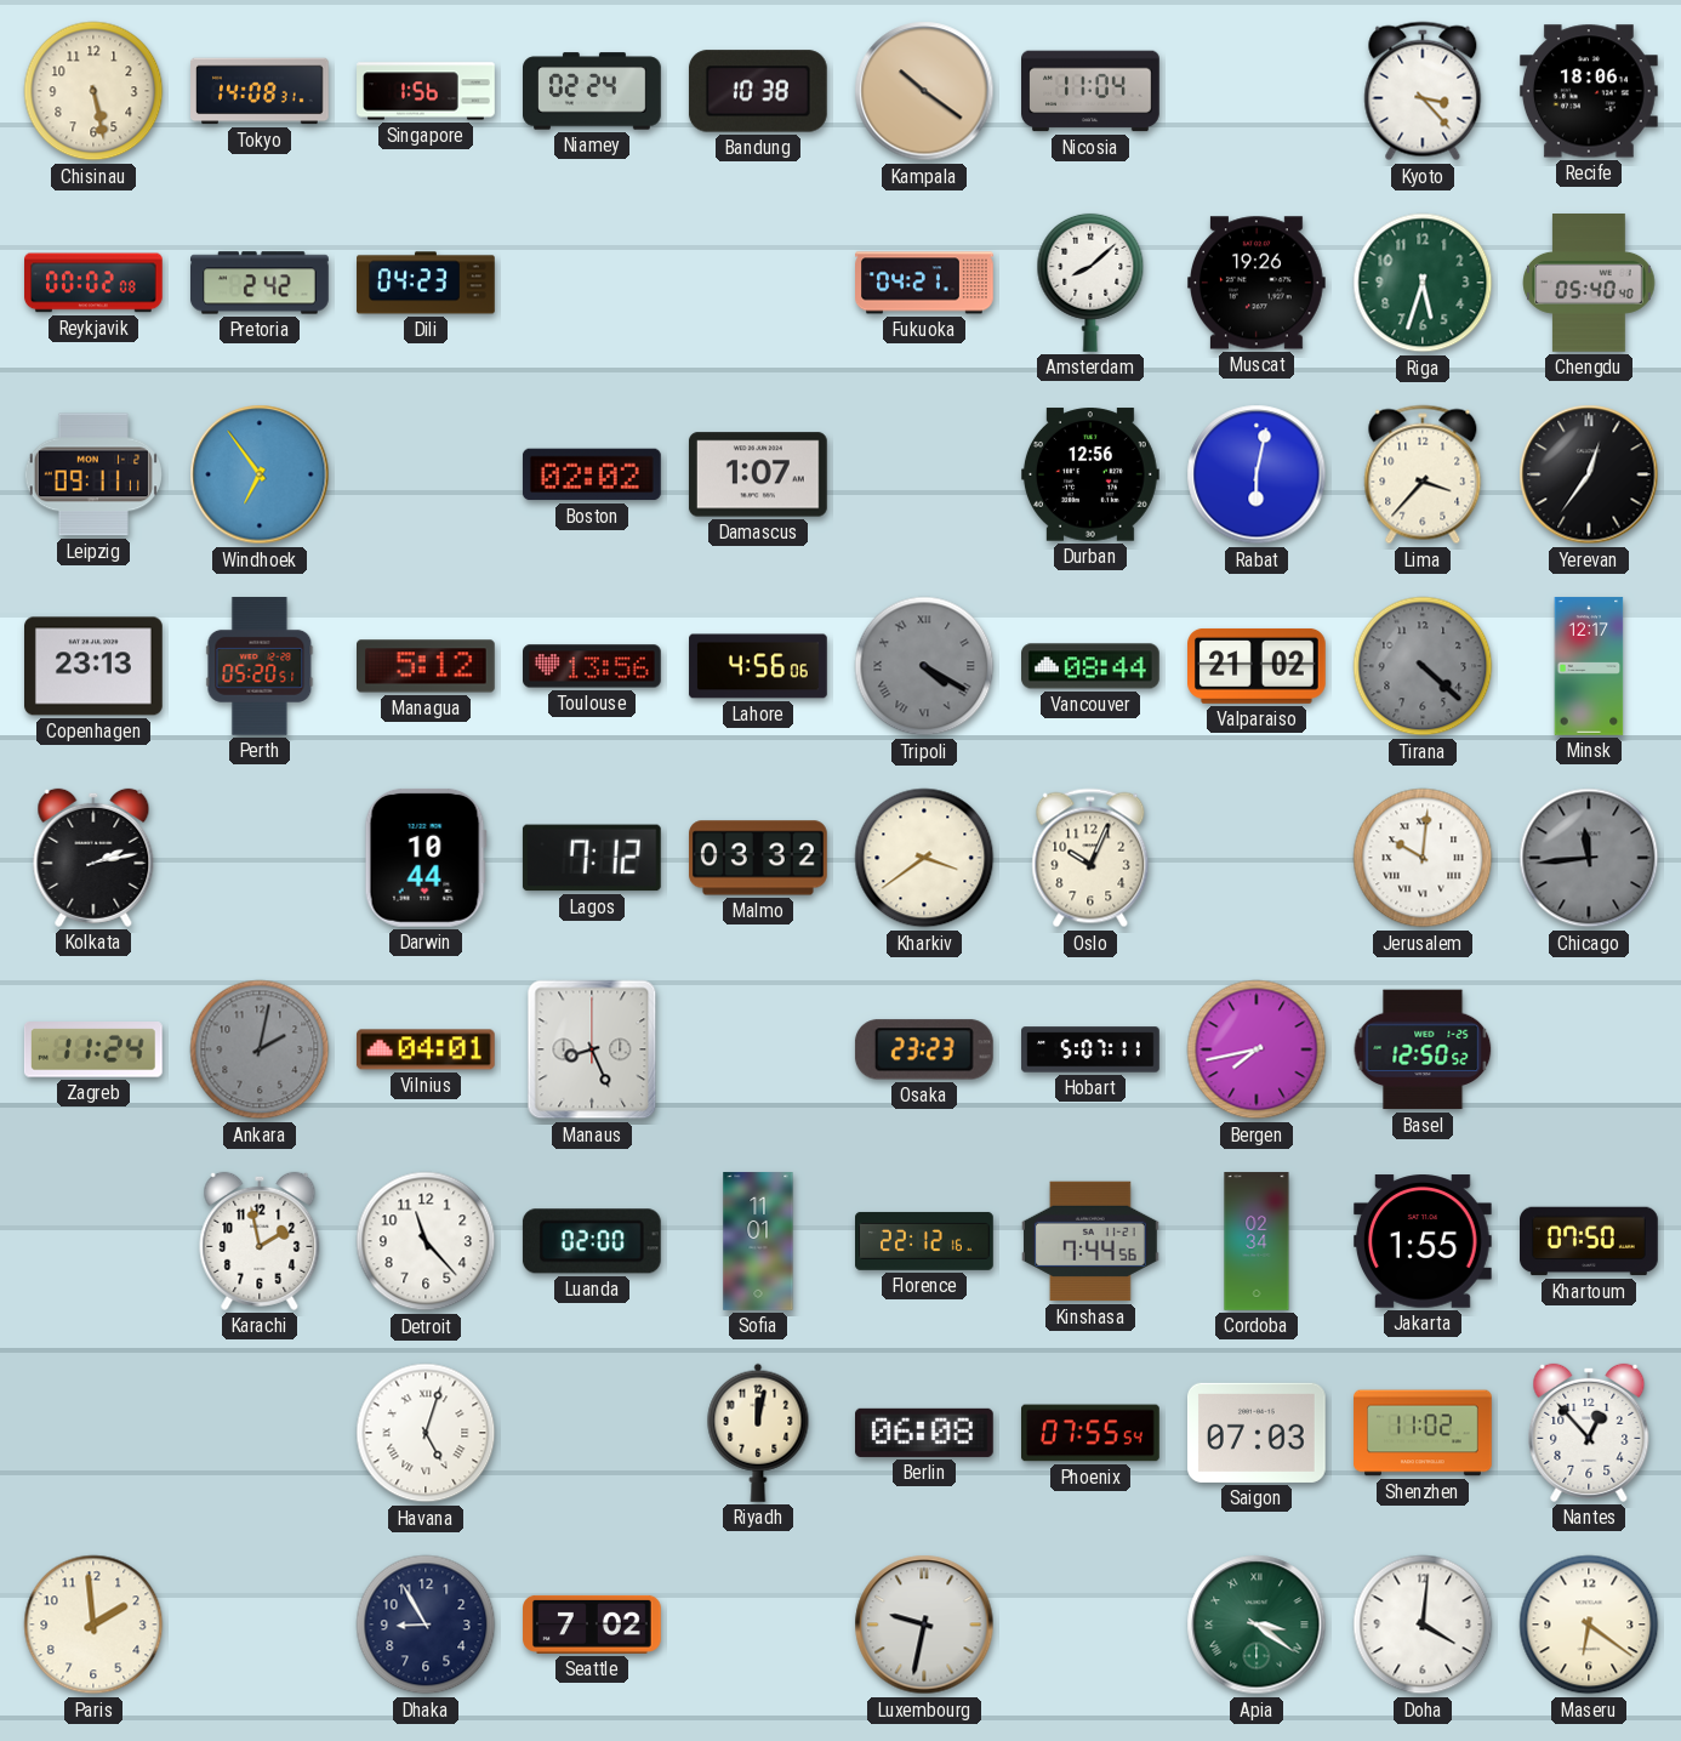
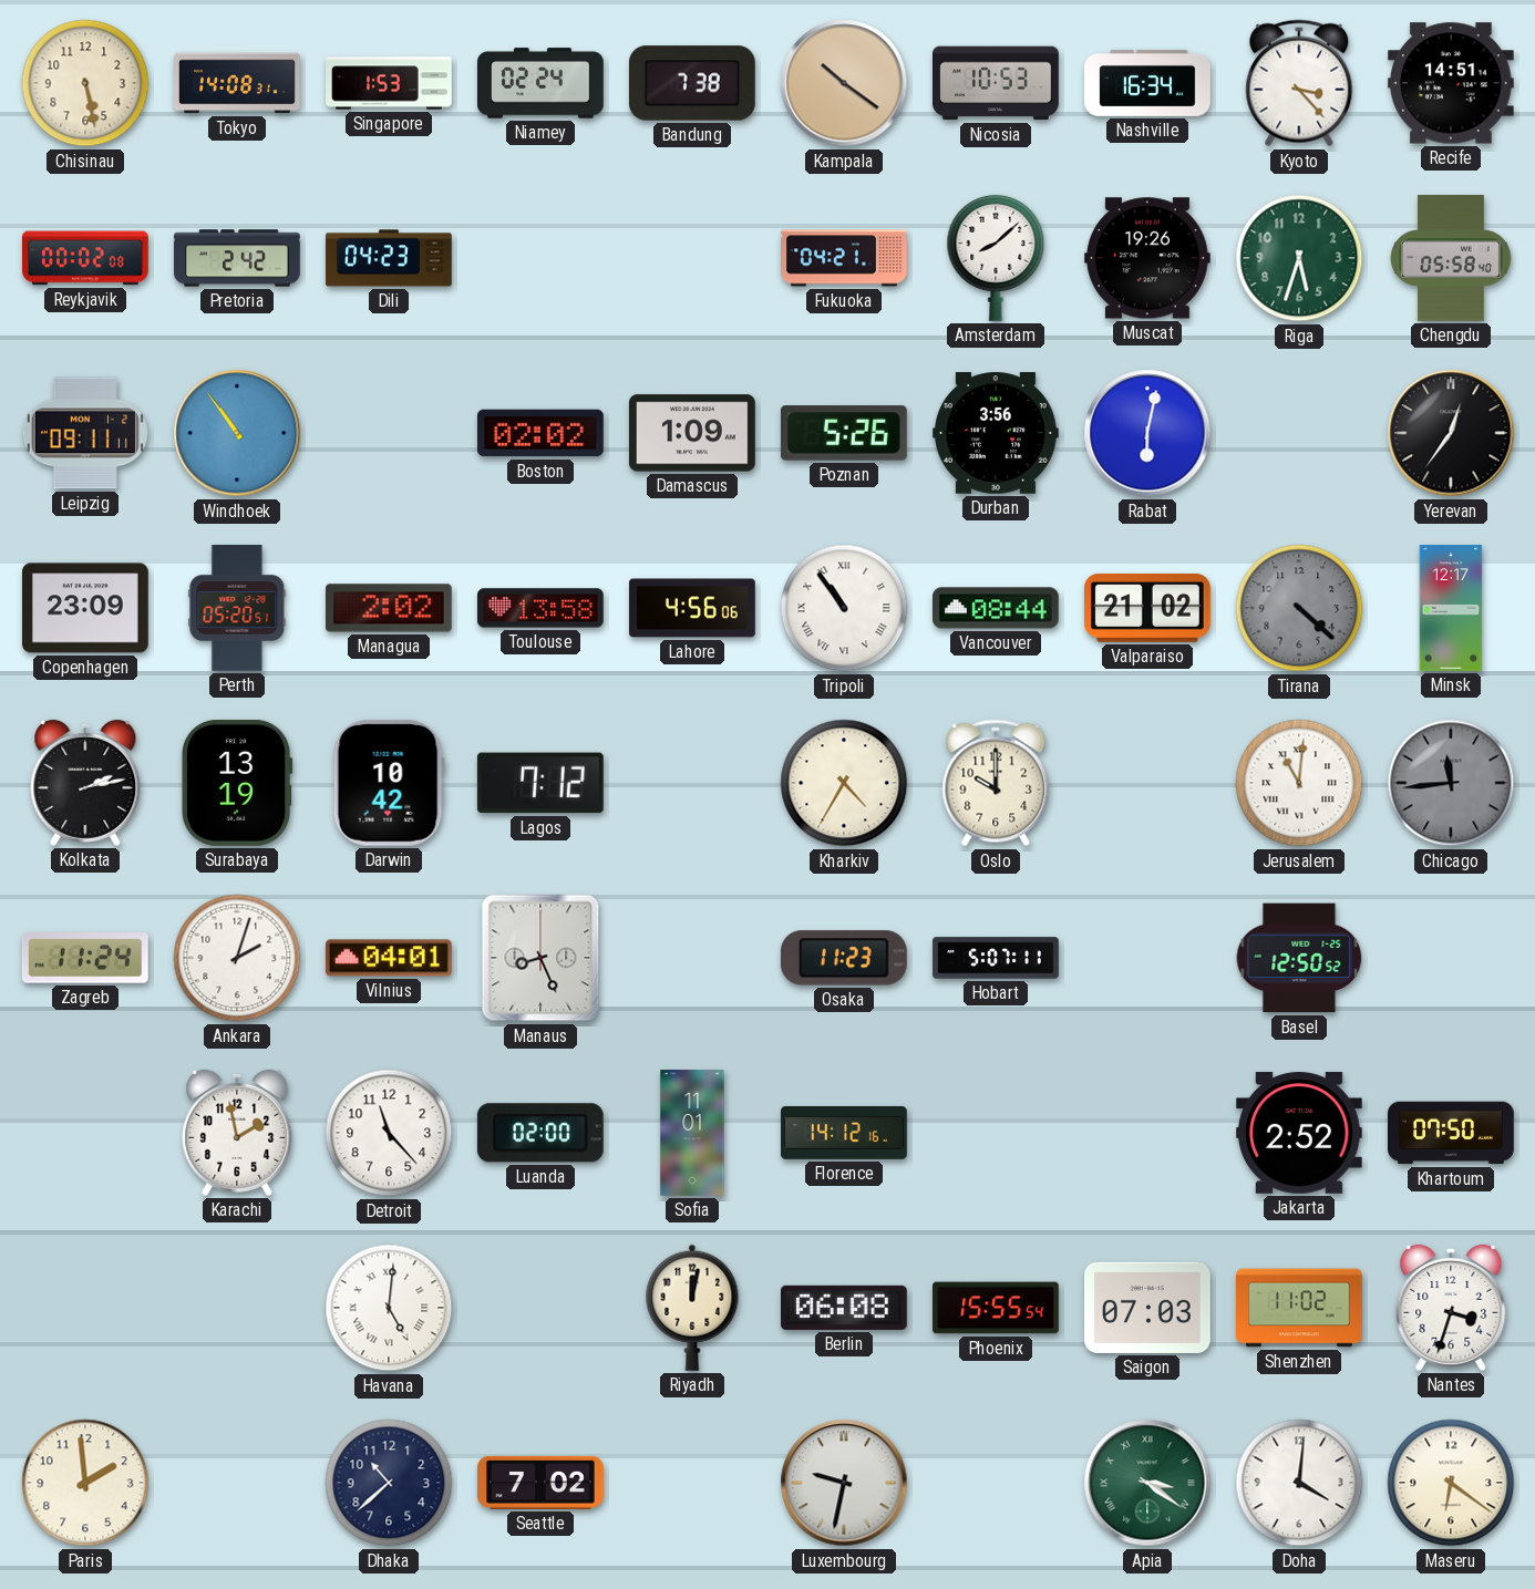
Singapore: 1:56 -> 1:53
Bandung: 10:38 -> 7:38
Nicosia: 11:04 -> 10:53
Nashville: none -> 16:34
Recife: 18:06 -> 14:51
Chengdu: 05:40 -> 05:58
Windhoek: 6:54 -> 10:54
Damascus: 1:07 -> 1:09
Poznan: none -> 5:26
Durban: 12:56 -> 3:56
Lima: 3:37 -> none
Copenhagen: 23:13 -> 23:09
Managua: 5:12 -> 2:02
Toulouse: 13:56 -> 13:58
Tripoli: 4:20 -> 10:54
Tripoli dial: grey -> white
Surabaya: none -> 13:19
Darwin: 10:44 -> 10:42
Malmo: 03:32 -> none
Kharkiv: 3:39 -> 4:35
Oslo: 10:04 -> 10:00
Jerusalem: 10:01 -> 11:01
Ankara: 2:02 -> 2:03
Ankara dial: grey -> white
Osaka: 23:23 -> 11:23
Bergen: 7:43 -> none
Florence: 22:12 -> 14:12
Kinshasa: 7:44 -> none
Cordoba: 02:34 -> none
Jakarta: 1:55 -> 2:52
Havana: 5:03 -> 5:01
Phoenix: 07:55 -> 15:55
Nantes: 12:53 -> 3:33
Dhaka: 8:55 -> 10:38
